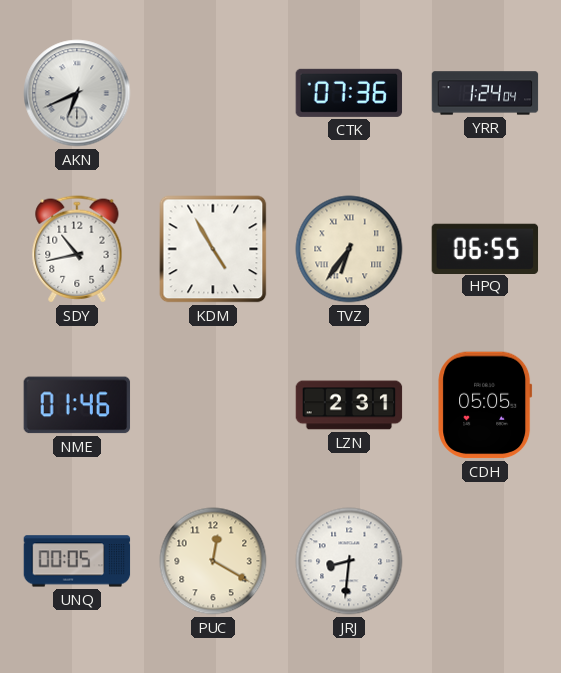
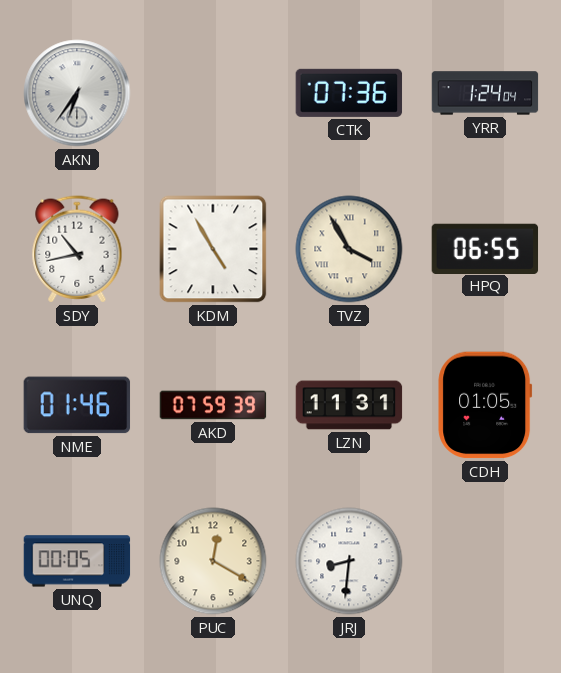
AKN: 6:41 -> 6:36
TVZ: 6:36 -> 3:55
AKD: none -> 07:59
LZN: 2:31 -> 11:31
CDH: 05:05 -> 01:05
